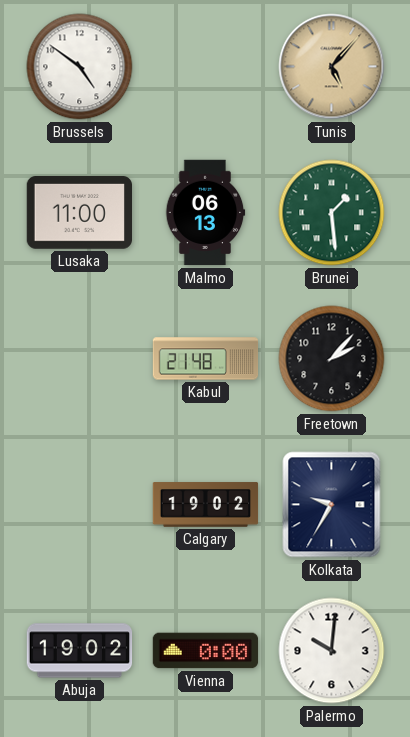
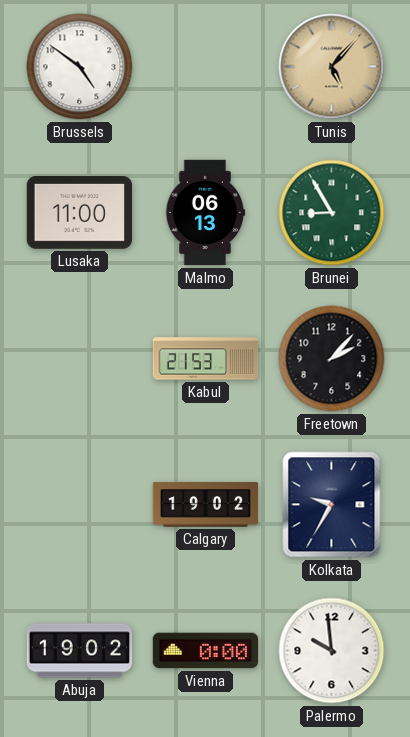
Brunei: 1:29 -> 8:55
Kabul: 21:48 -> 21:53
Palermo: 10:01 -> 9:59
